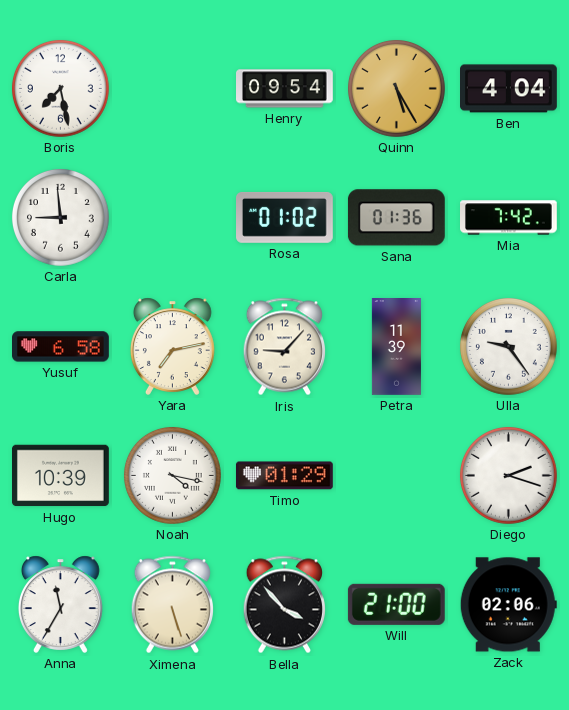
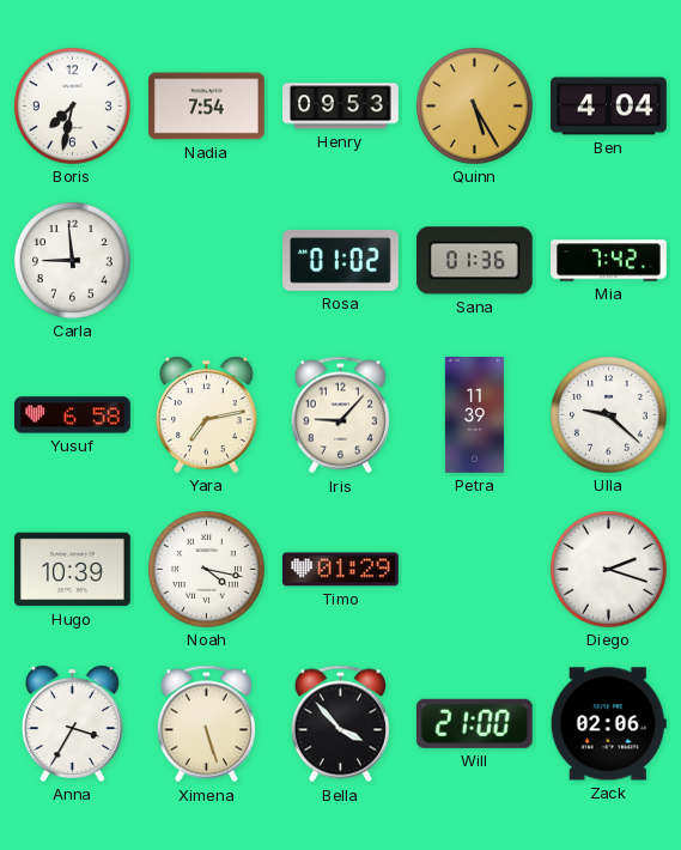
Boris: 7:28 -> 7:32
Nadia: none -> 7:54
Henry: 09:54 -> 09:53
Ulla: 9:24 -> 9:22
Anna: 11:35 -> 3:35
